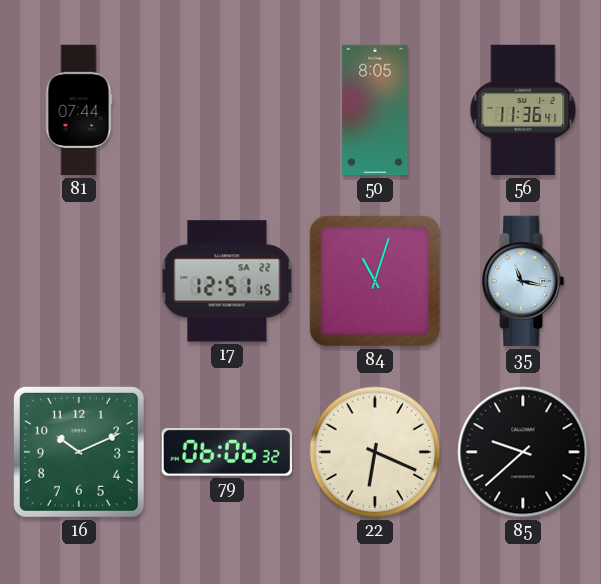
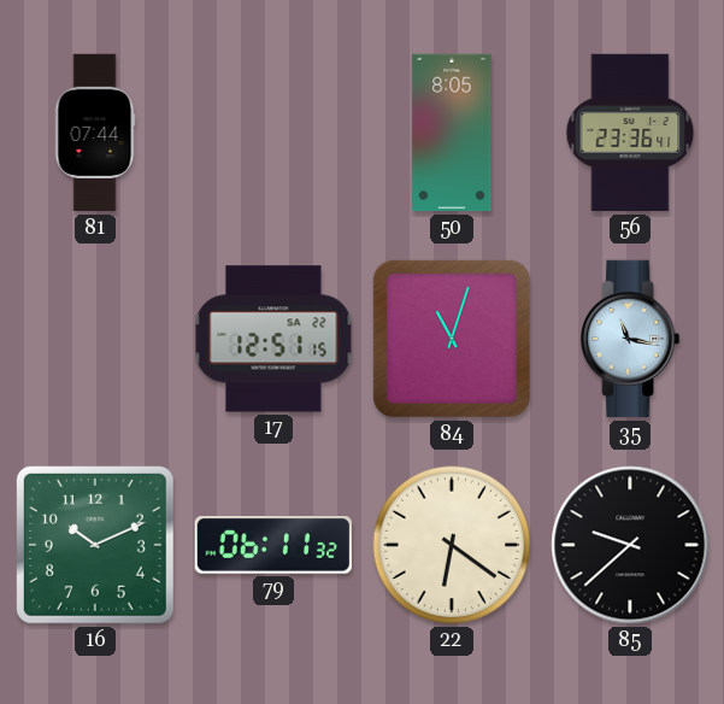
56: 11:36 -> 23:36
79: 06:06 -> 06:11
22: 6:19 -> 6:21
